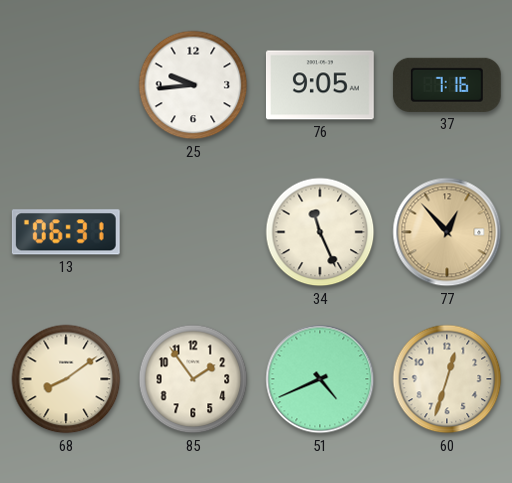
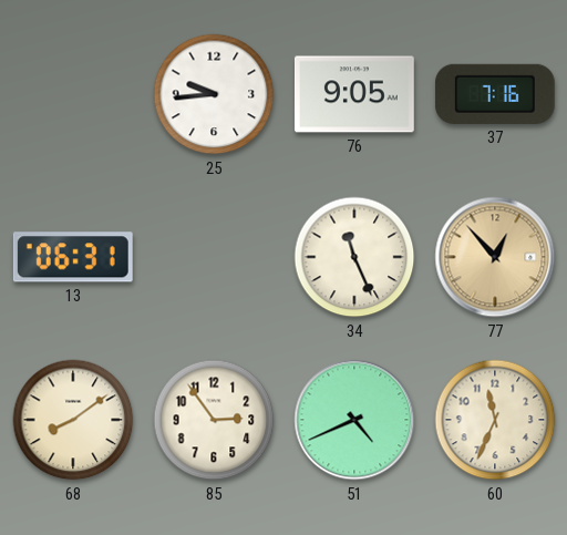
85: 1:54 -> 2:54
60: 12:33 -> 11:34
